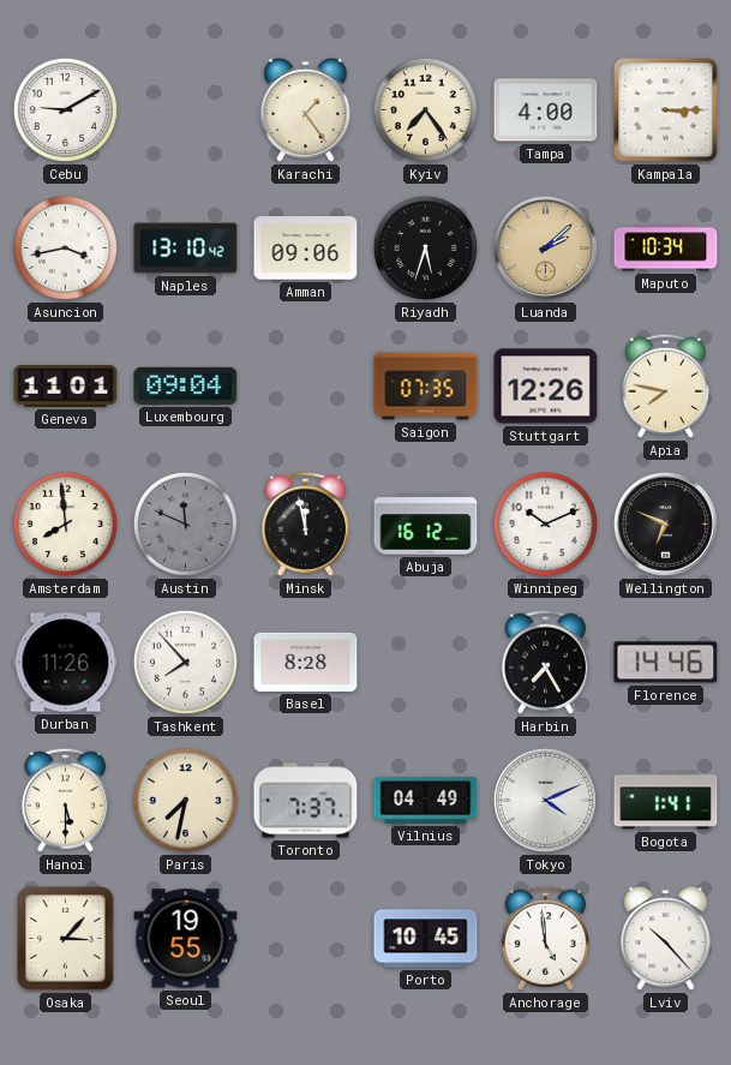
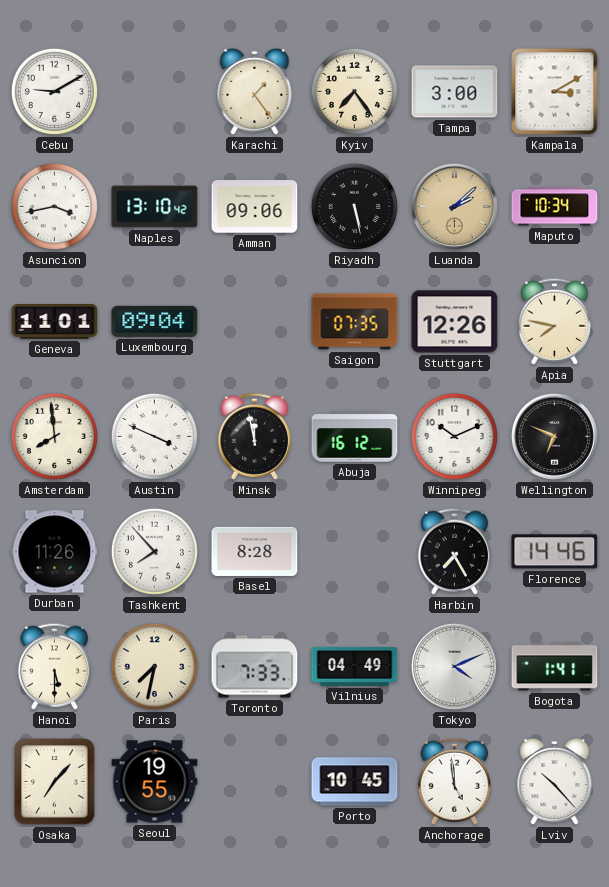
Tampa: 4:00 -> 3:00
Kampala: 3:15 -> 3:10
Riyadh: 5:33 -> 5:28
Austin: 11:49 -> 3:49
Austin dial: grey -> white
Toronto: 7:37 -> 7:33
Osaka: 3:07 -> 7:07
